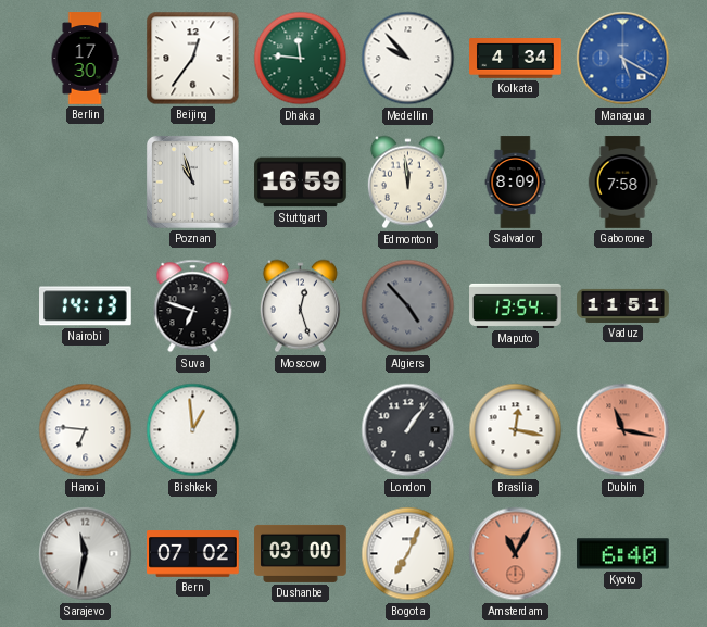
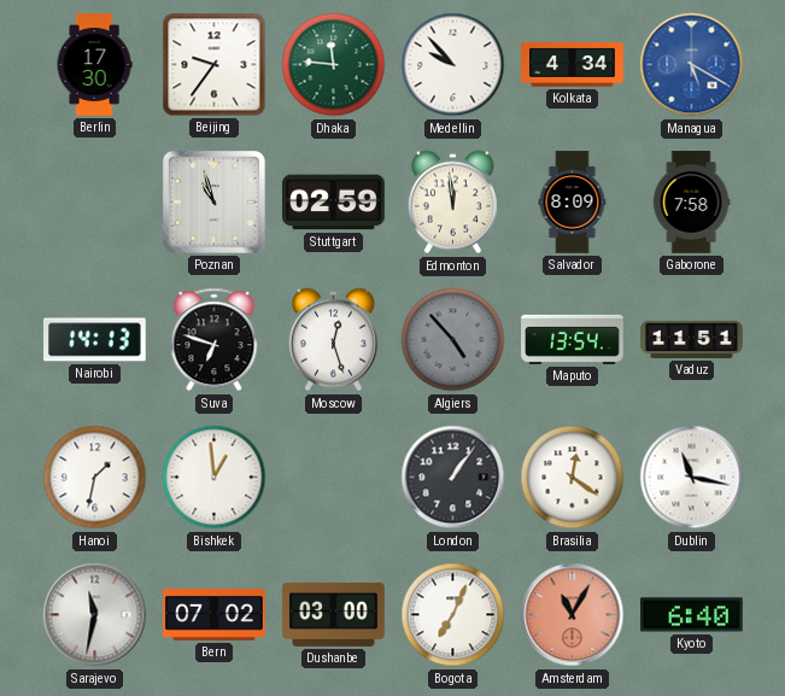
Beijing: 12:36 -> 9:36
Stuttgart: 16:59 -> 02:59
Hanoi: 6:46 -> 1:32
Brasilia: 12:17 -> 12:21
Dublin dial: salmon -> white
